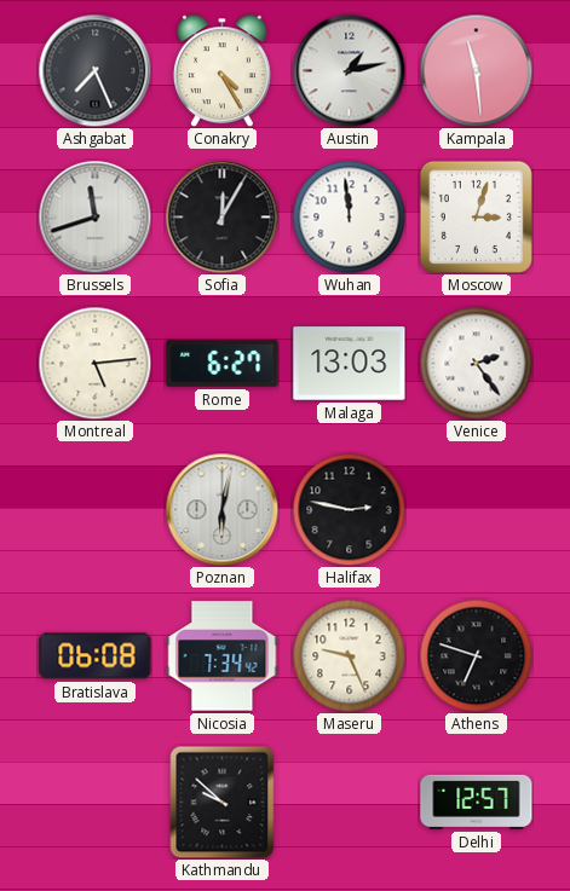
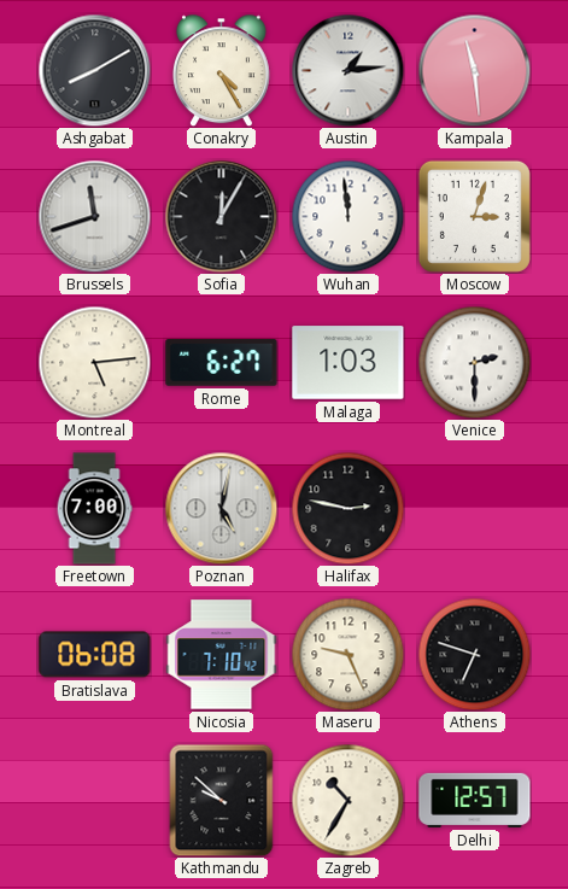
Ashgabat: 7:26 -> 8:10
Austin: 1:13 -> 1:14
Malaga: 13:03 -> 1:03
Venice: 2:24 -> 2:30
Freetown: none -> 7:00
Poznan: 6:02 -> 5:02
Nicosia: 7:34 -> 7:10
Zagreb: none -> 10:35
